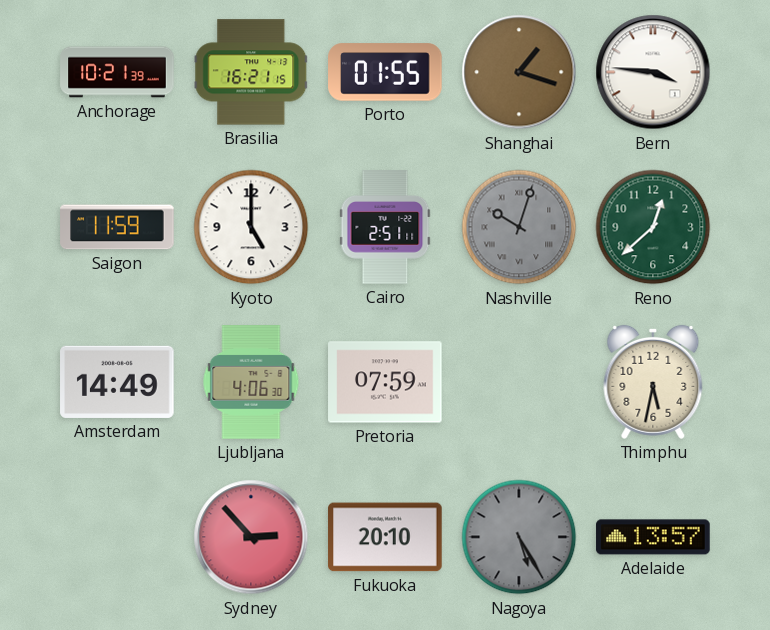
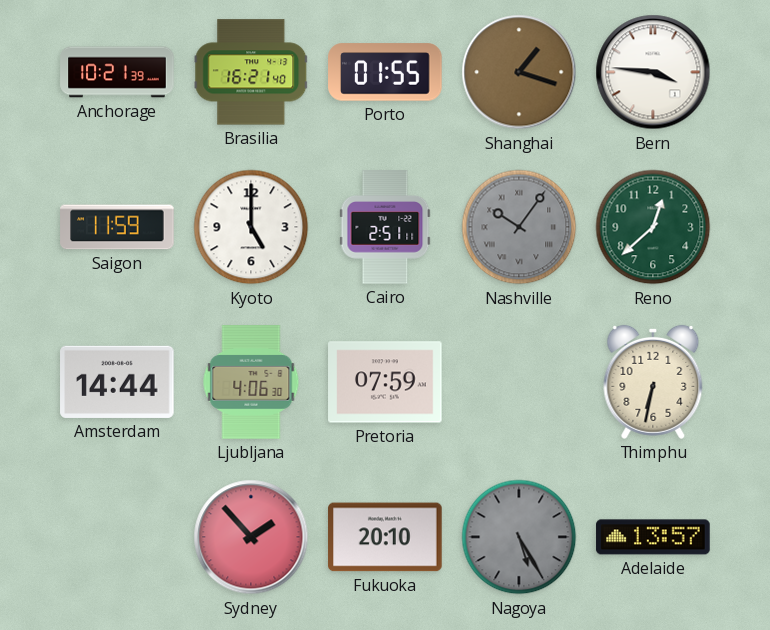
Brasilia: 16:21:15 -> 16:21:40
Nashville: 10:03 -> 10:06
Amsterdam: 14:49 -> 14:44
Thimphu: 5:32 -> 6:32
Sydney: 2:53 -> 1:53
